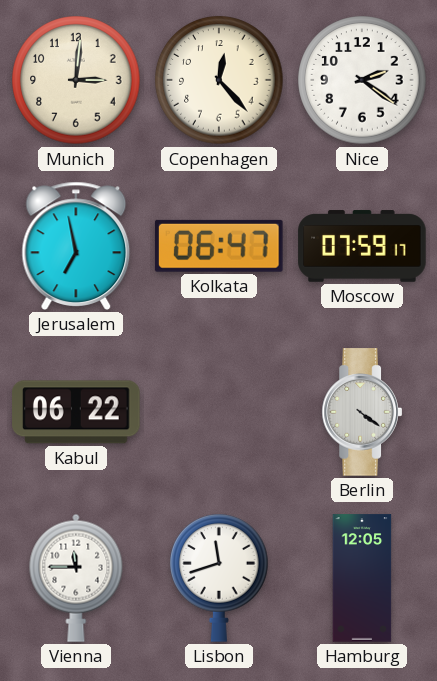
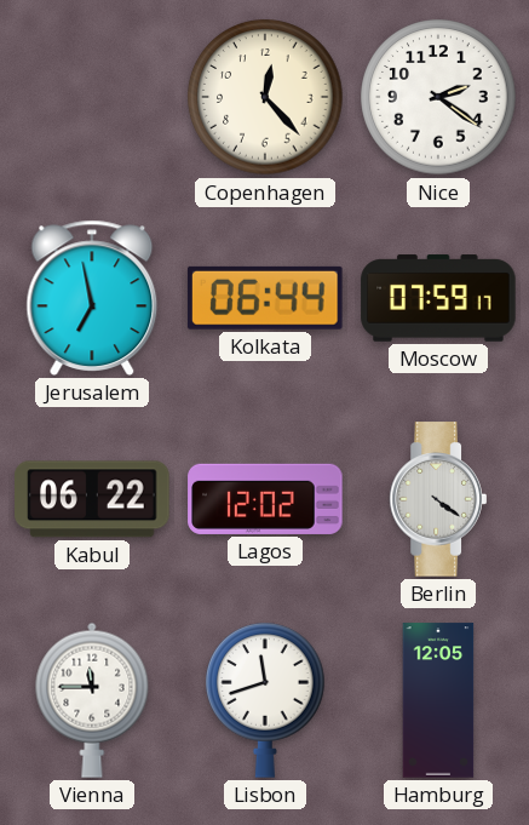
Munich: 3:01 -> none
Kolkata: 06:47 -> 06:44
Lagos: none -> 12:02
